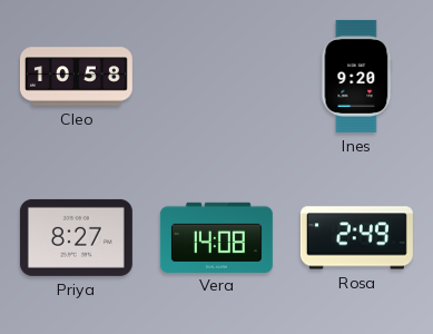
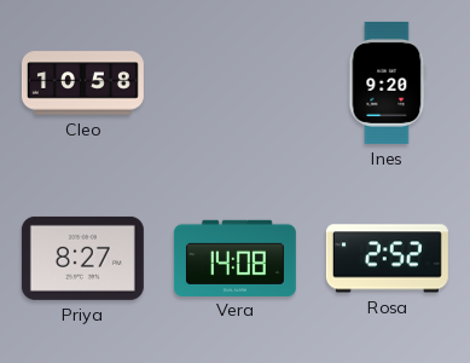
Rosa: 2:49 -> 2:52
